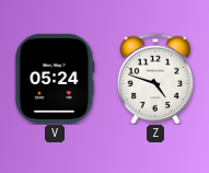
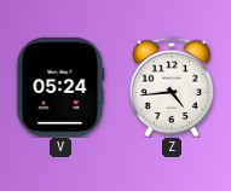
Z: 4:48 -> 4:44
